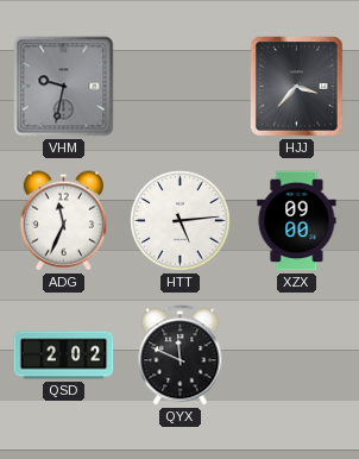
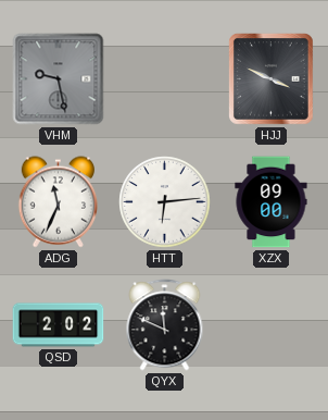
VHM: 9:32 -> 9:28
HJJ: 3:37 -> 3:49
HTT: 5:14 -> 6:14
